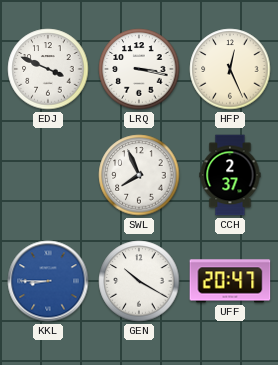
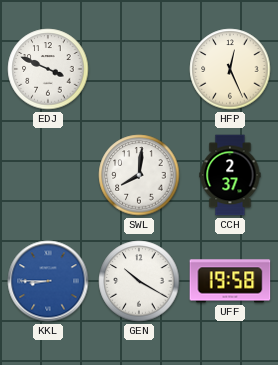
LRQ: 3:17 -> none
SWL: 7:56 -> 8:01
UFF: 20:47 -> 19:58
